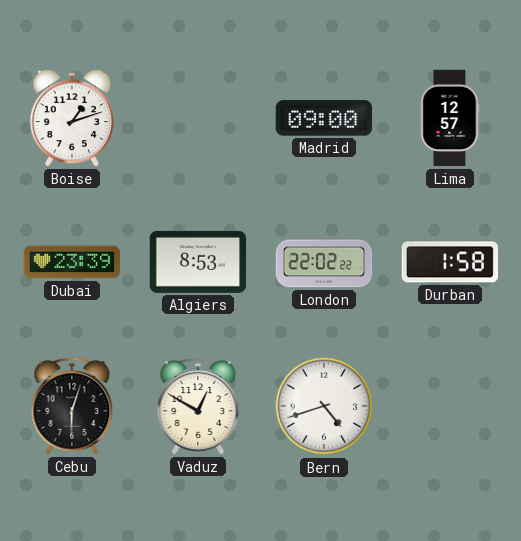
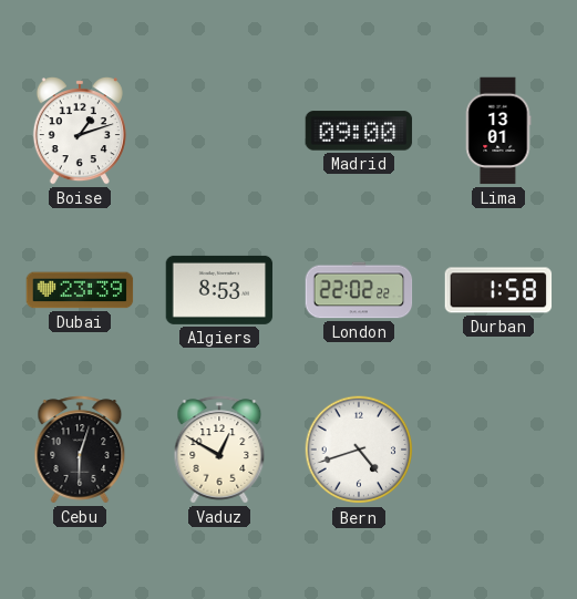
Lima: 12:57 -> 13:01
